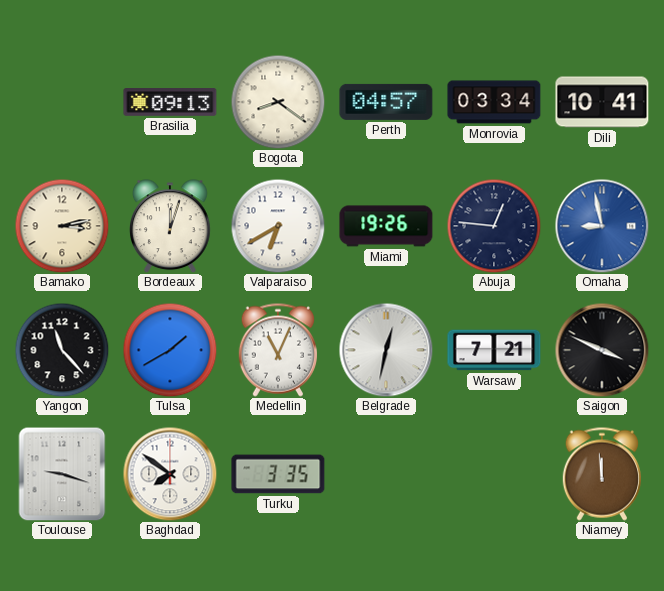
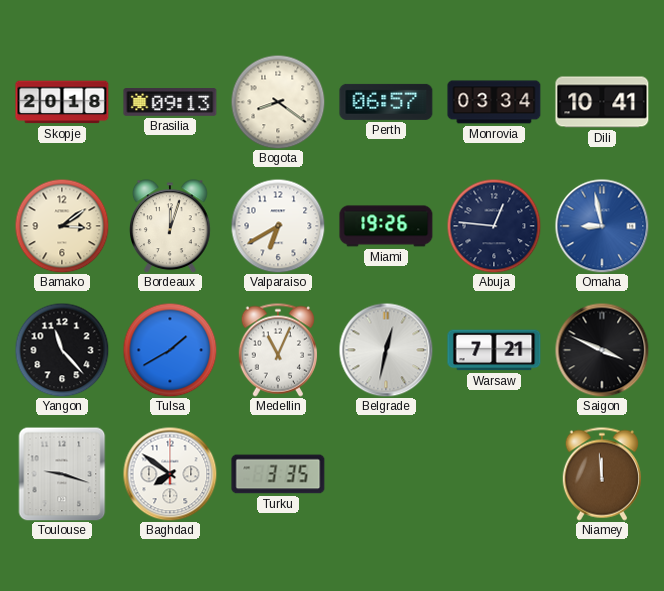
Skopje: none -> 20:18
Perth: 04:57 -> 06:57
Bamako: 3:13 -> 3:09
